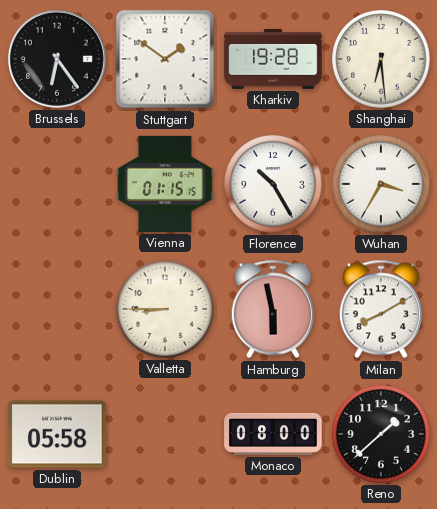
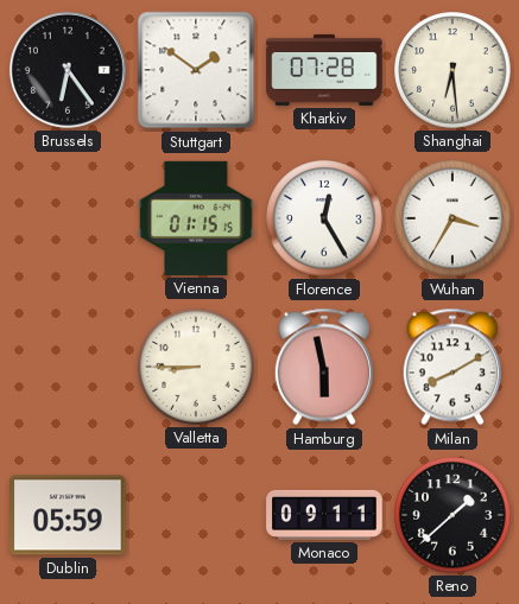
Kharkiv: 19:28 -> 07:28
Florence: 10:25 -> 12:25
Dublin: 05:58 -> 05:59
Monaco: 08:00 -> 09:11
